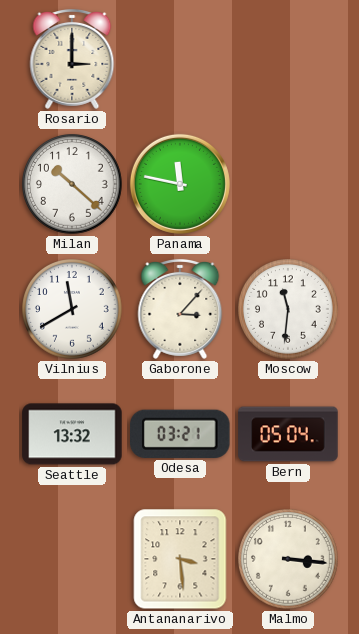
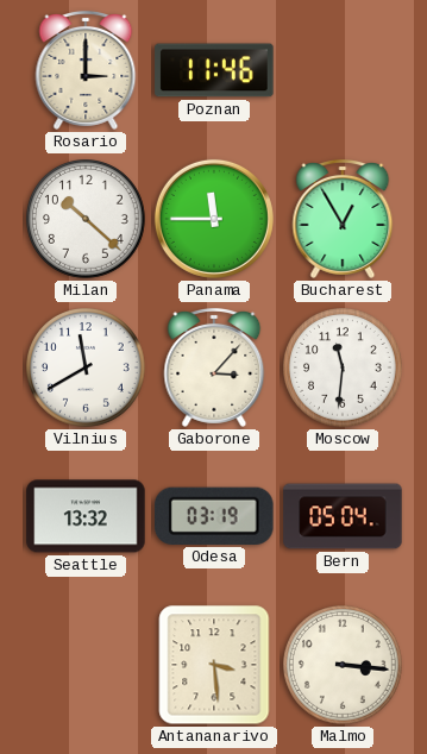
Poznan: none -> 11:46
Panama: 11:47 -> 11:45
Bucharest: none -> 12:55
Odesa: 03:21 -> 03:19
